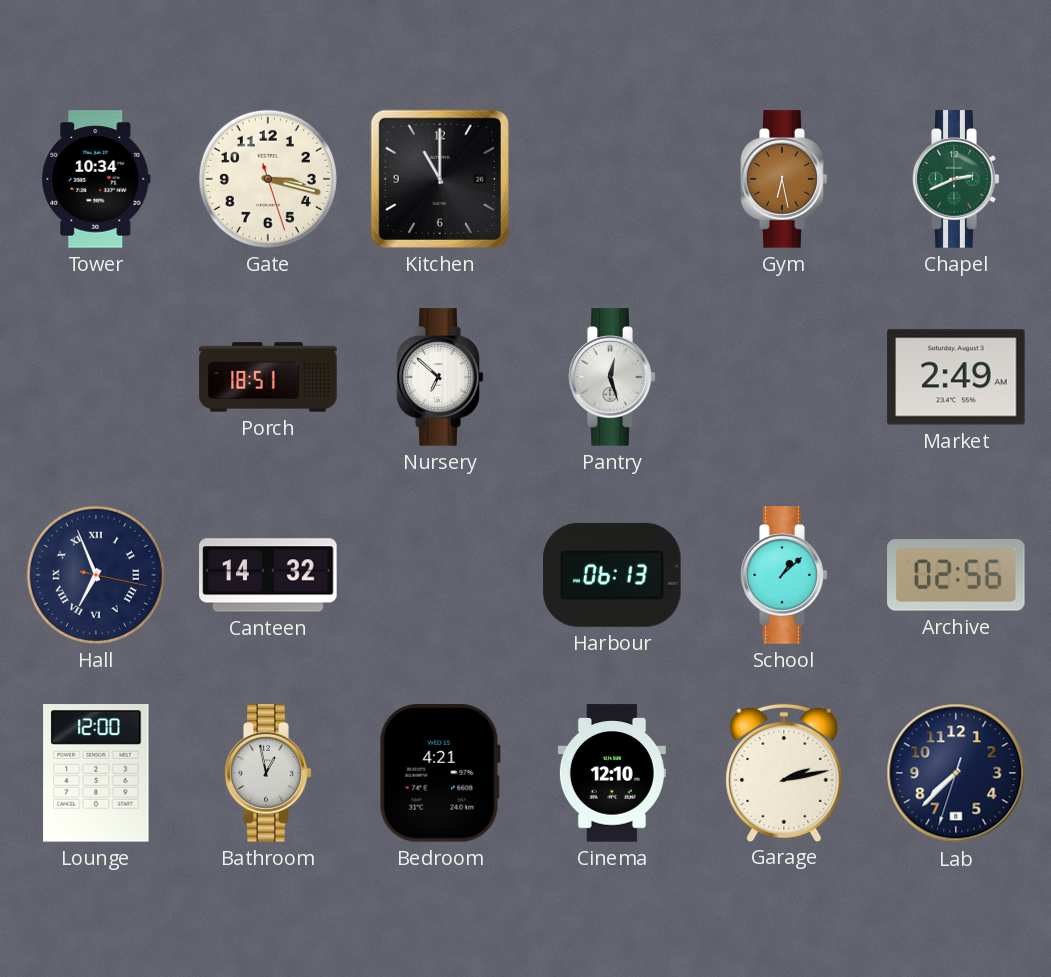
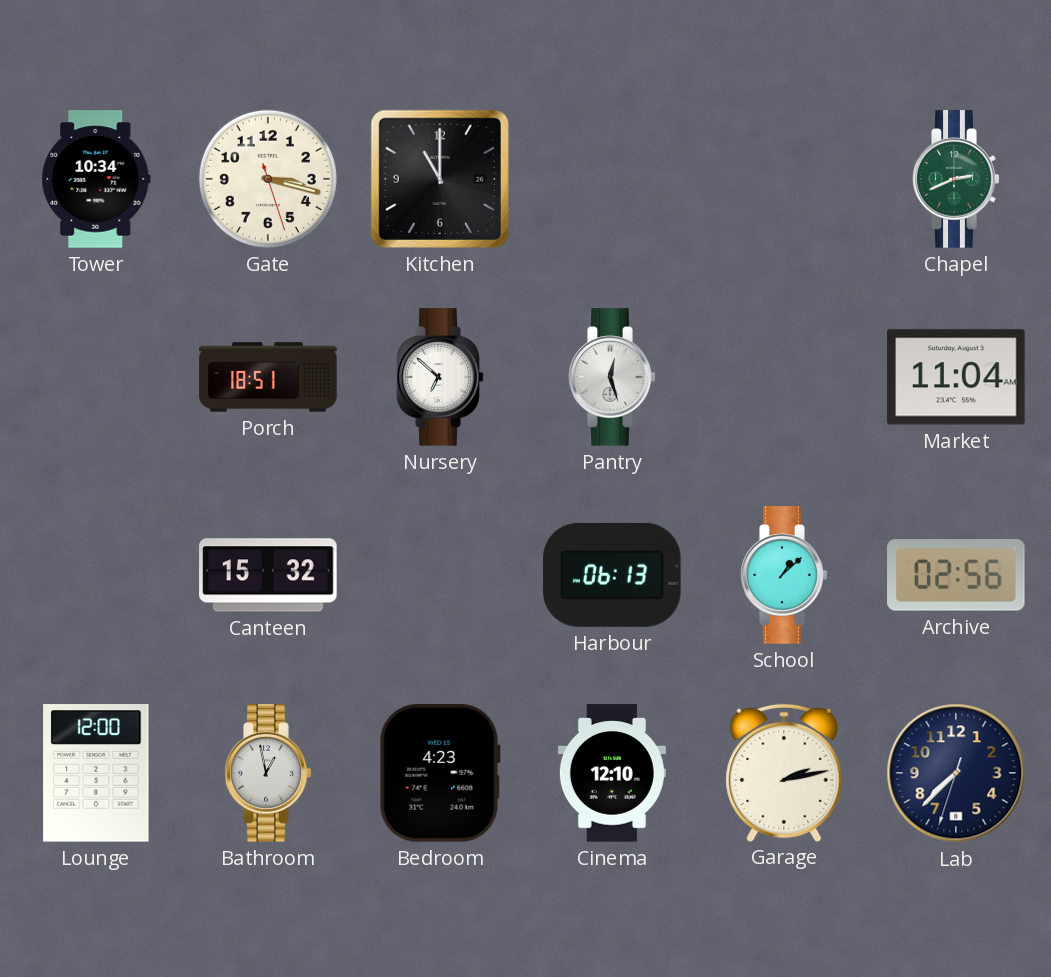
Gym: 6:28 -> none
Market: 2:49 -> 11:04
Hall: 6:56 -> none
Canteen: 14:32 -> 15:32
Bedroom: 4:21 -> 4:23
